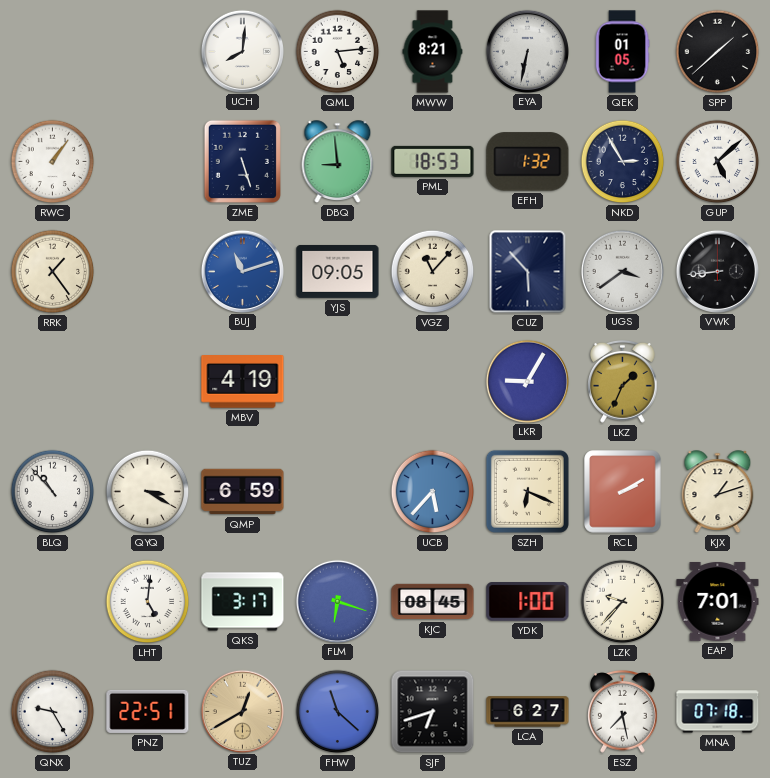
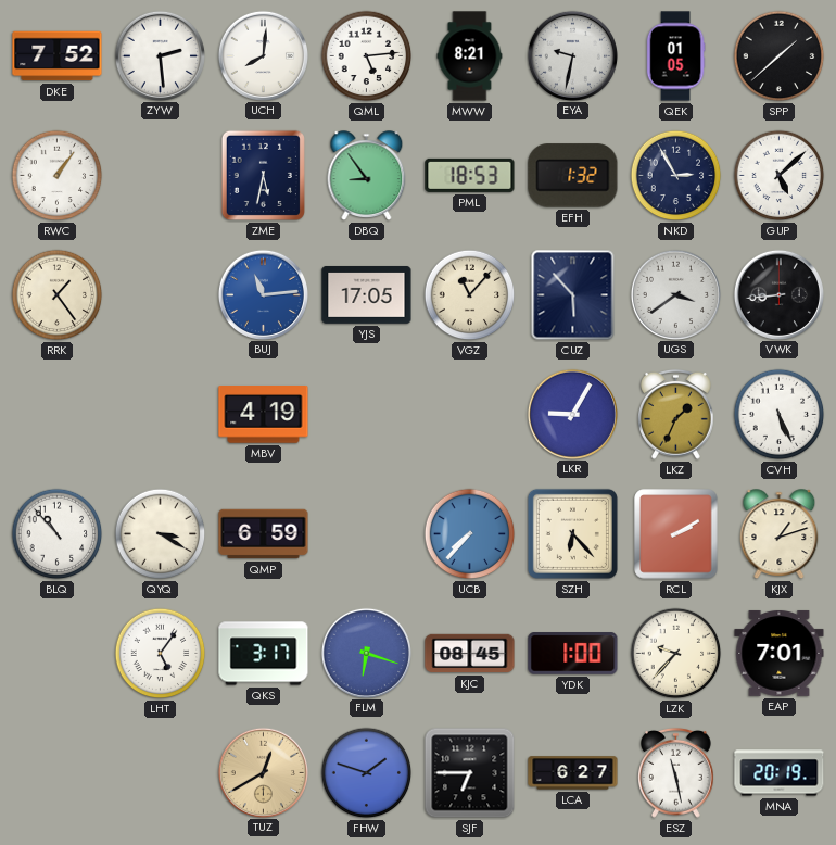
DKE: none -> 7:52
ZYW: none -> 2:29
EYA: 6:32 -> 9:32
ZME: 5:27 -> 5:32
DBQ: 8:59 -> 8:54
BUJ: 11:12 -> 11:14
YJS: 09:05 -> 17:05
CVH: none -> 5:26
UCB: 5:37 -> 7:37
SZH: 6:19 -> 6:23
LHT: 5:01 -> 5:06
QNX: 9:25 -> none
PNZ: 22:51 -> none
FHW: 11:22 -> 1:48
SJF: 6:42 -> 6:45
ESZ: 7:28 -> 11:28
MNA: 07:18 -> 20:19
